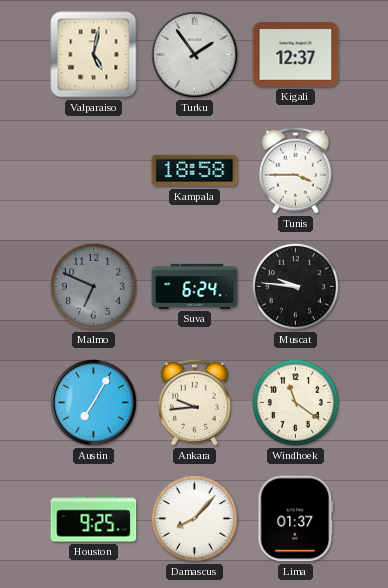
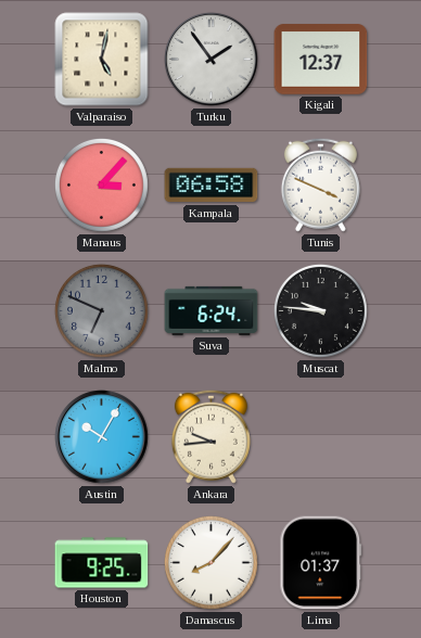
Manaus: none -> 3:07
Kampala: 18:58 -> 06:58
Tunis: 3:45 -> 3:49
Austin: 7:05 -> 10:05
Windhoek: 11:21 -> none
